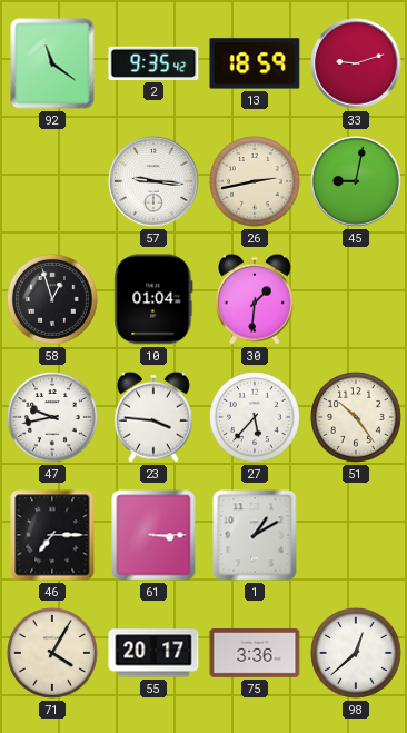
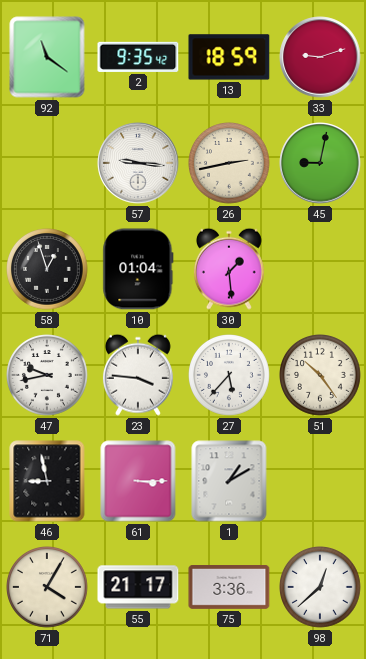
30: 1:31 -> 1:29
46: 7:15 -> 8:58
55: 20:17 -> 21:17
